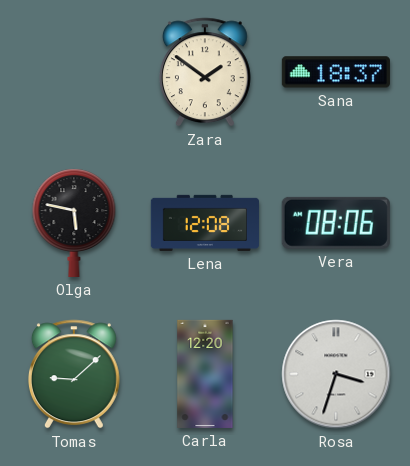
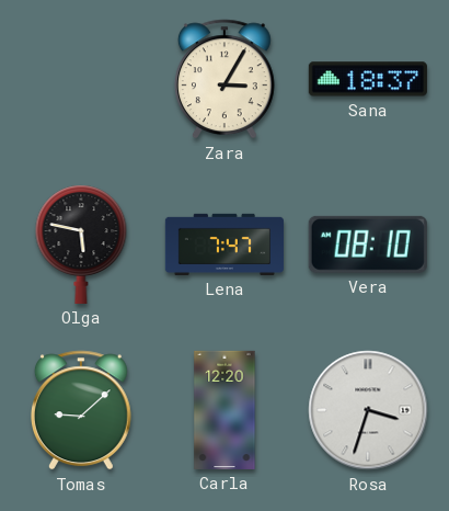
Zara: 1:51 -> 3:05
Lena: 12:08 -> 7:47
Vera: 08:06 -> 08:10
